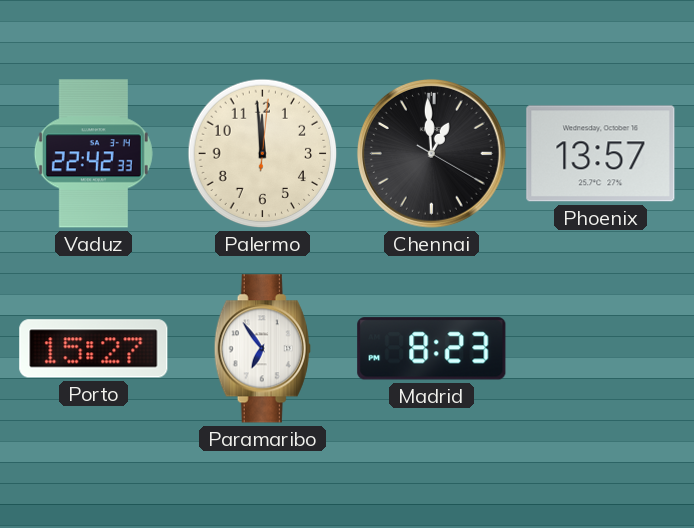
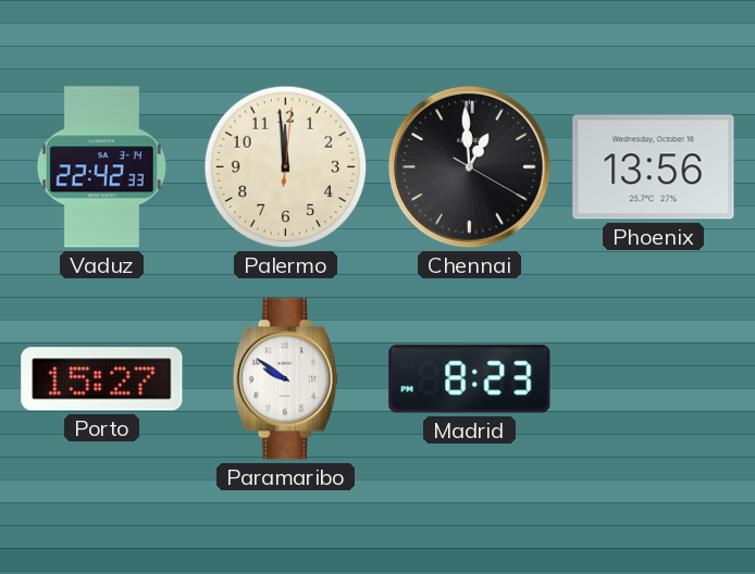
Phoenix: 13:57 -> 13:56
Paramaribo: 6:54 -> 9:51
